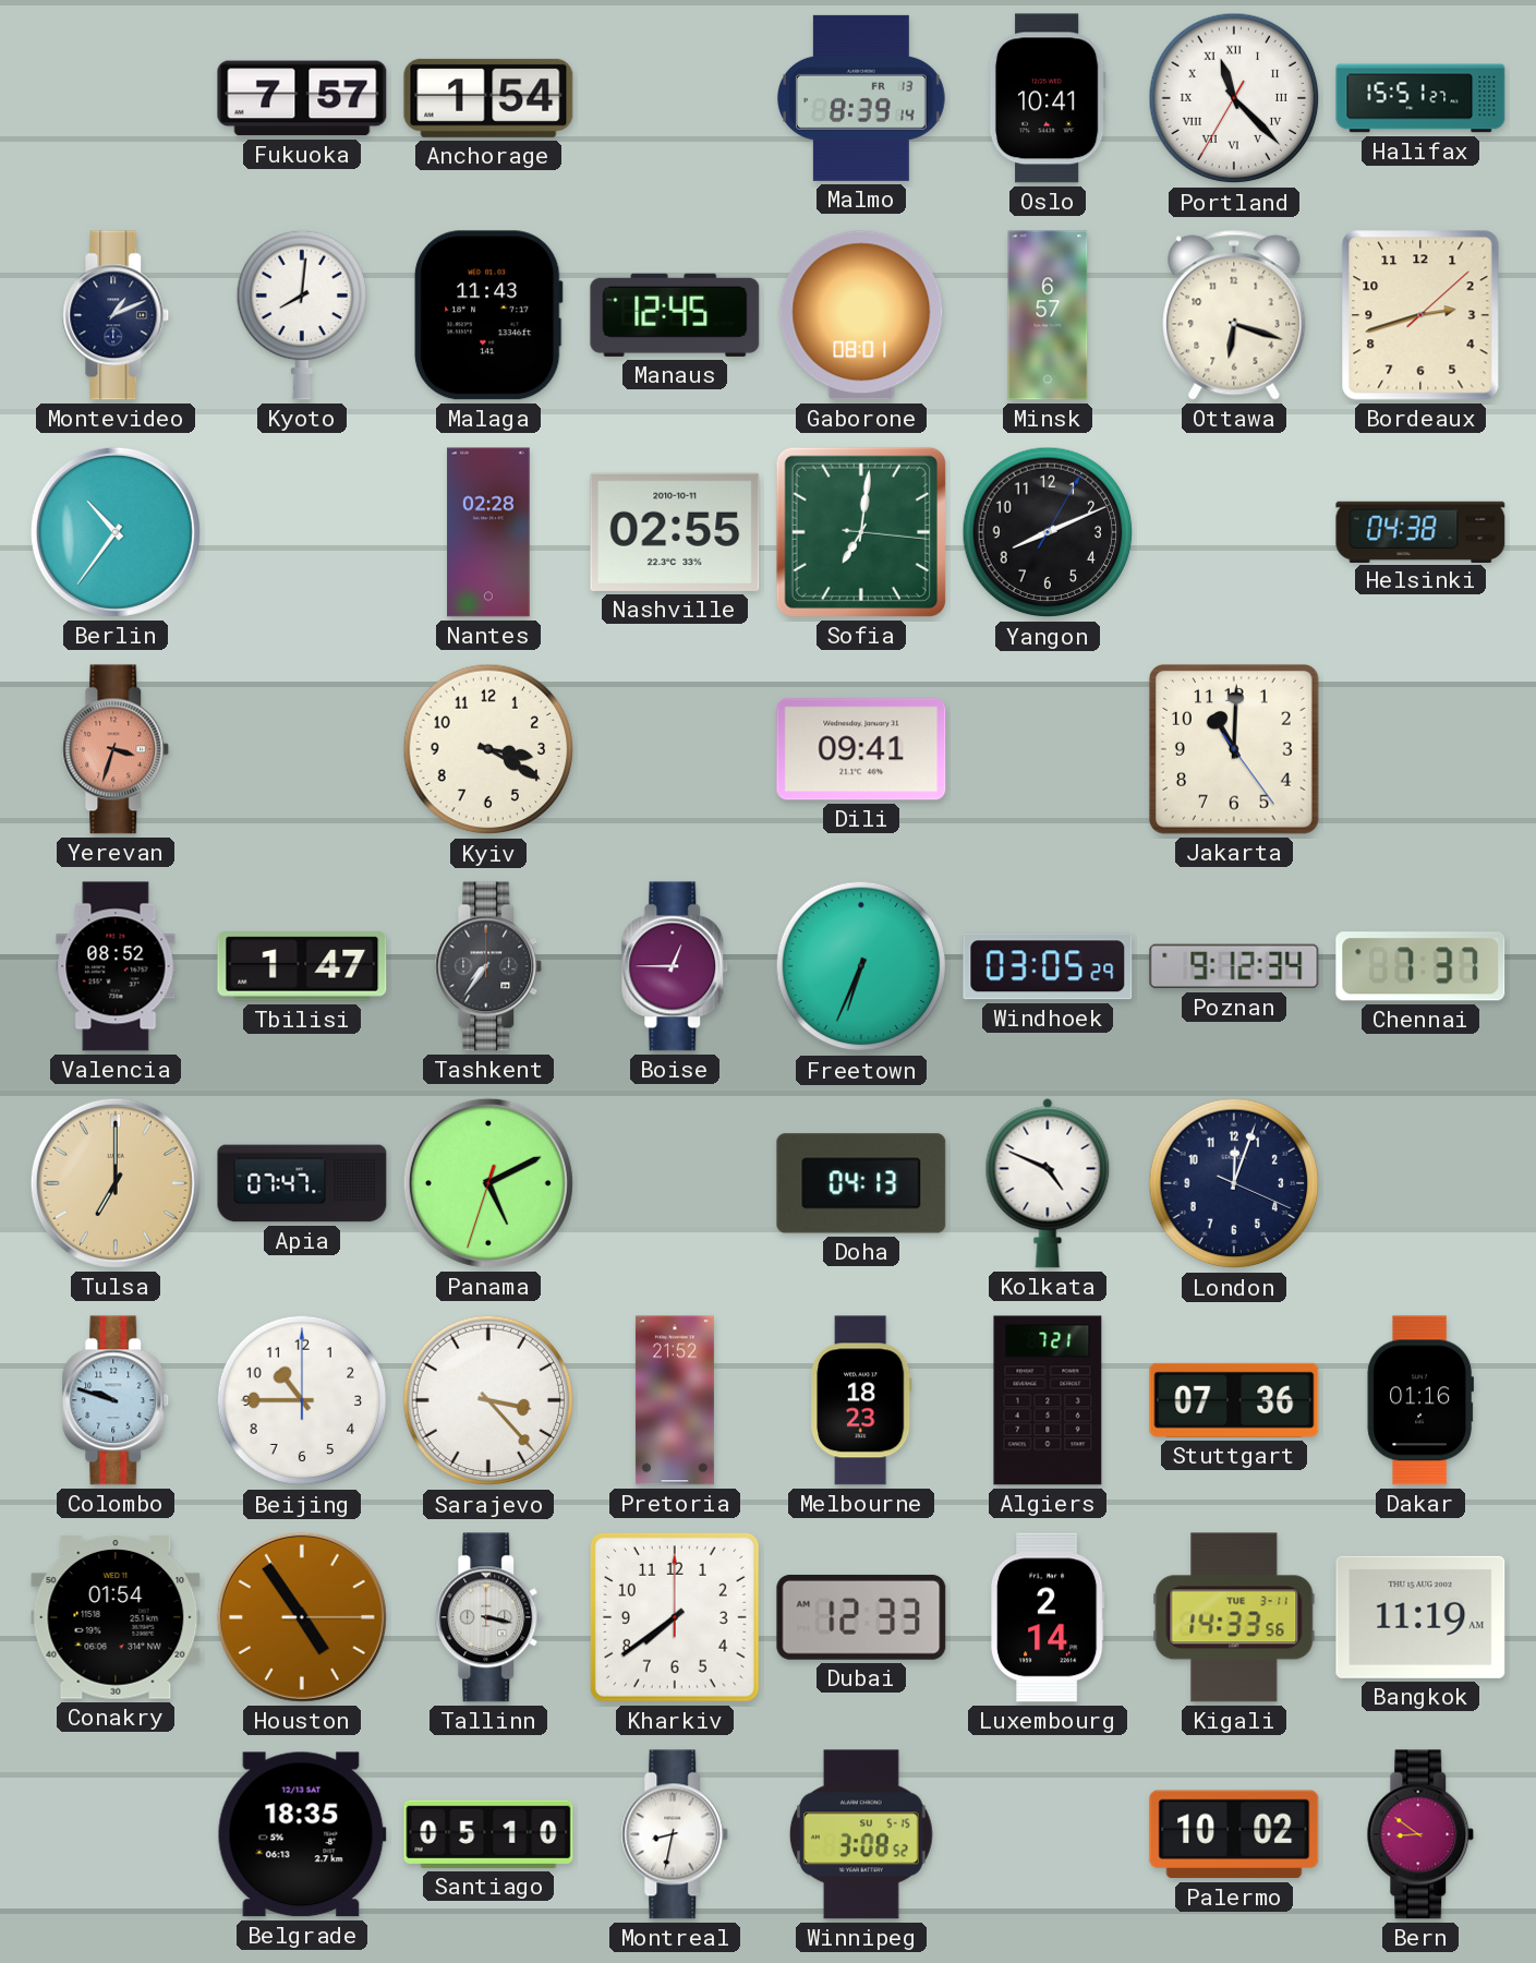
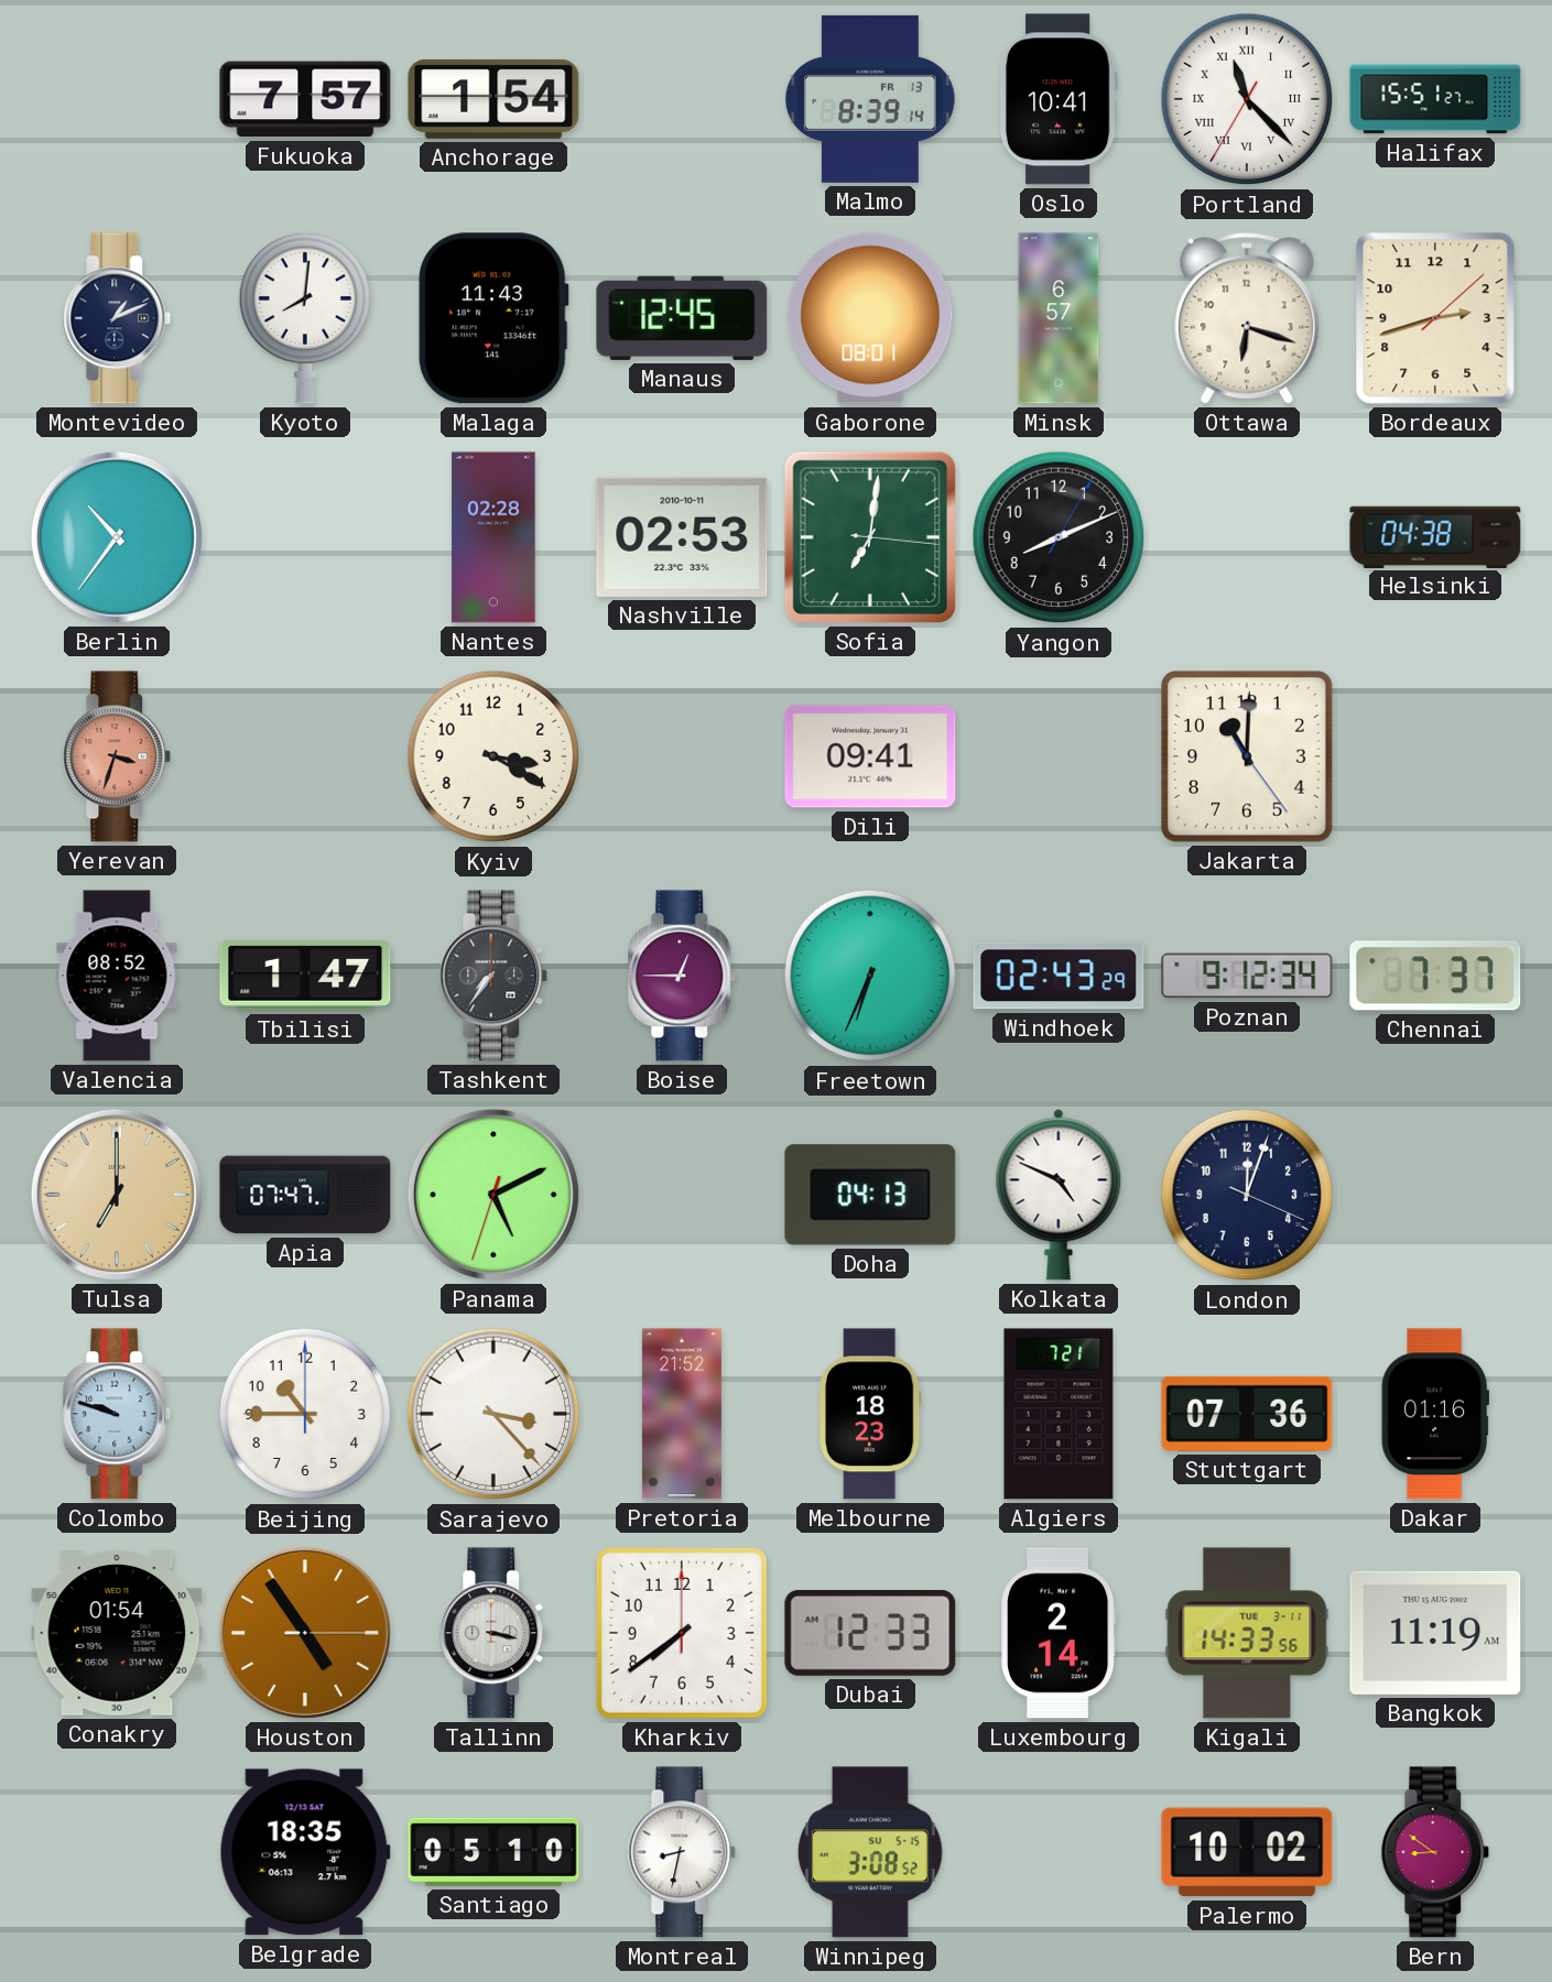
Nashville: 02:55 -> 02:53
Windhoek: 03:05 -> 02:43
